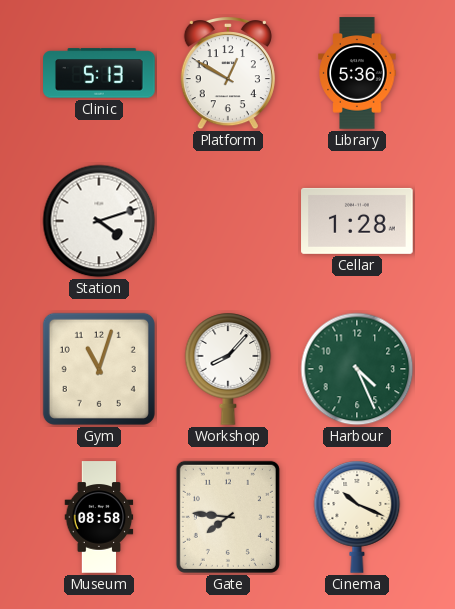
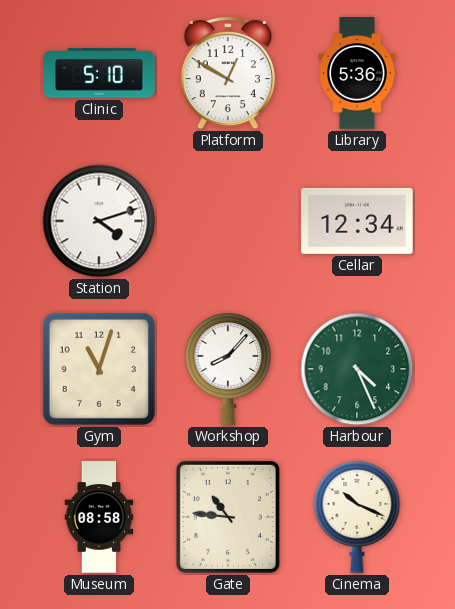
Clinic: 5:13 -> 5:10
Cellar: 1:28 -> 12:34
Gate: 7:46 -> 10:46
